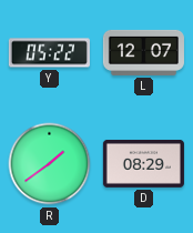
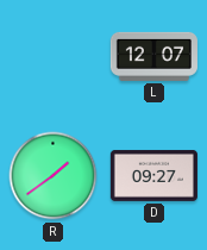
Y: 05:22 -> none
D: 08:29 -> 09:27
